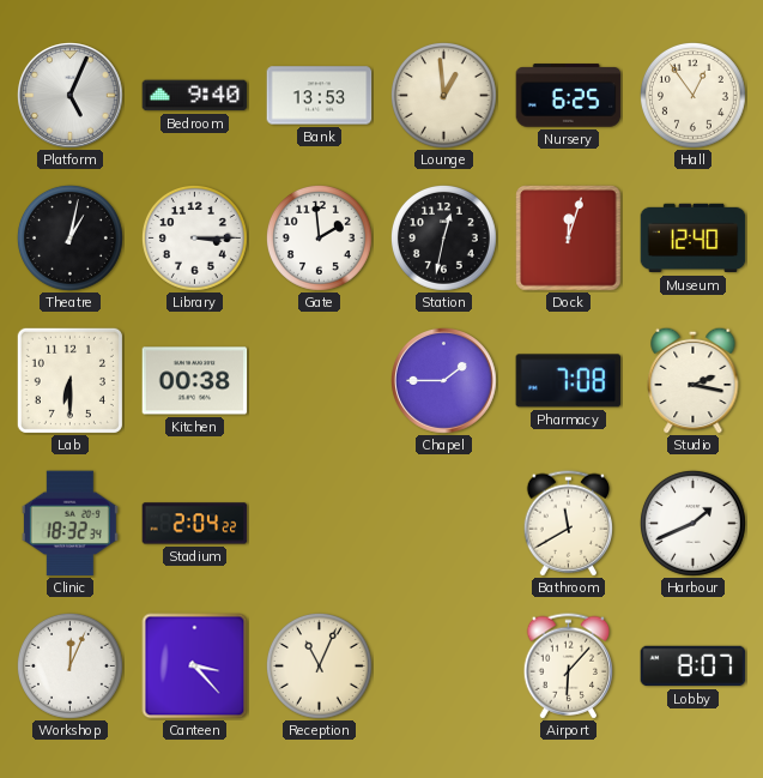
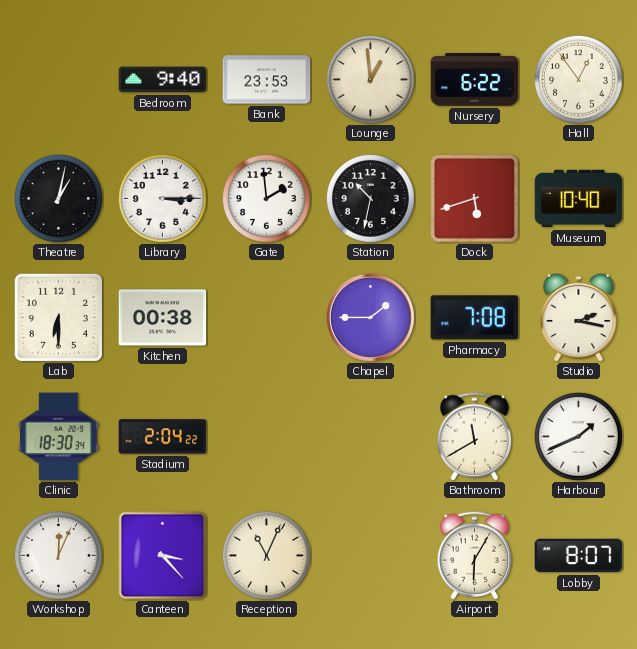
Platform: 5:04 -> none
Bank: 13:53 -> 23:53
Nursery: 6:25 -> 6:22
Station: 12:32 -> 10:32
Dock: 12:03 -> 5:42
Museum: 12:40 -> 10:40
Clinic: 18:32 -> 18:30
Airport: 6:07 -> 6:05
